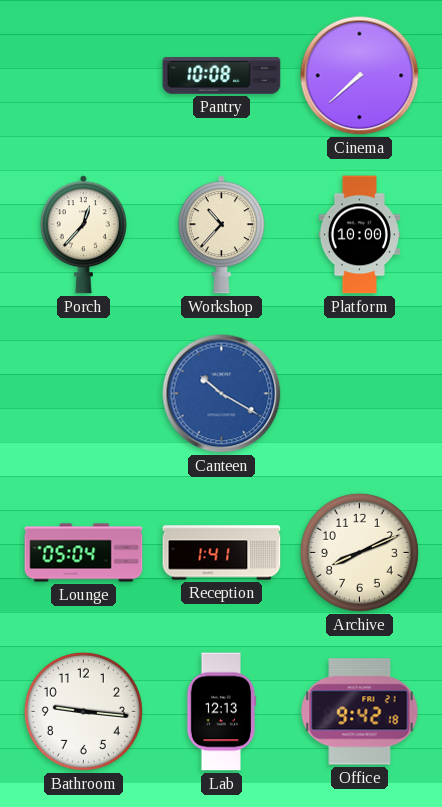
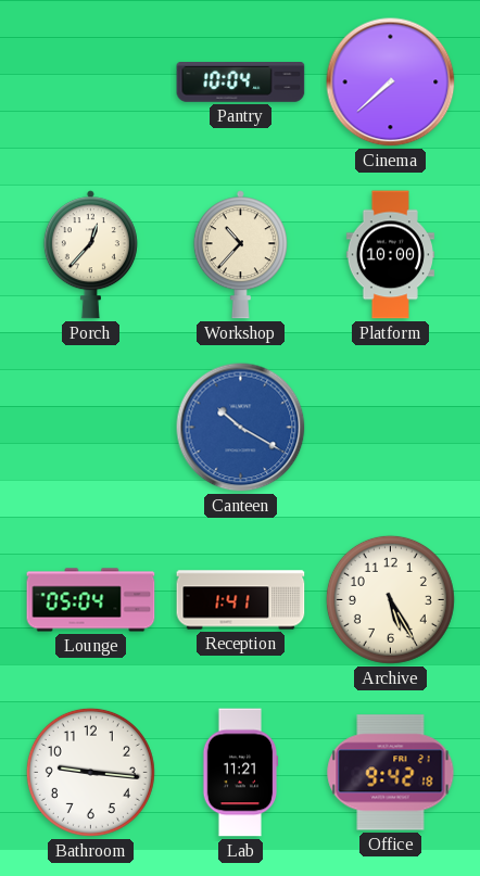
Pantry: 10:08 -> 10:04
Archive: 8:11 -> 5:25
Lab: 12:13 -> 11:21
